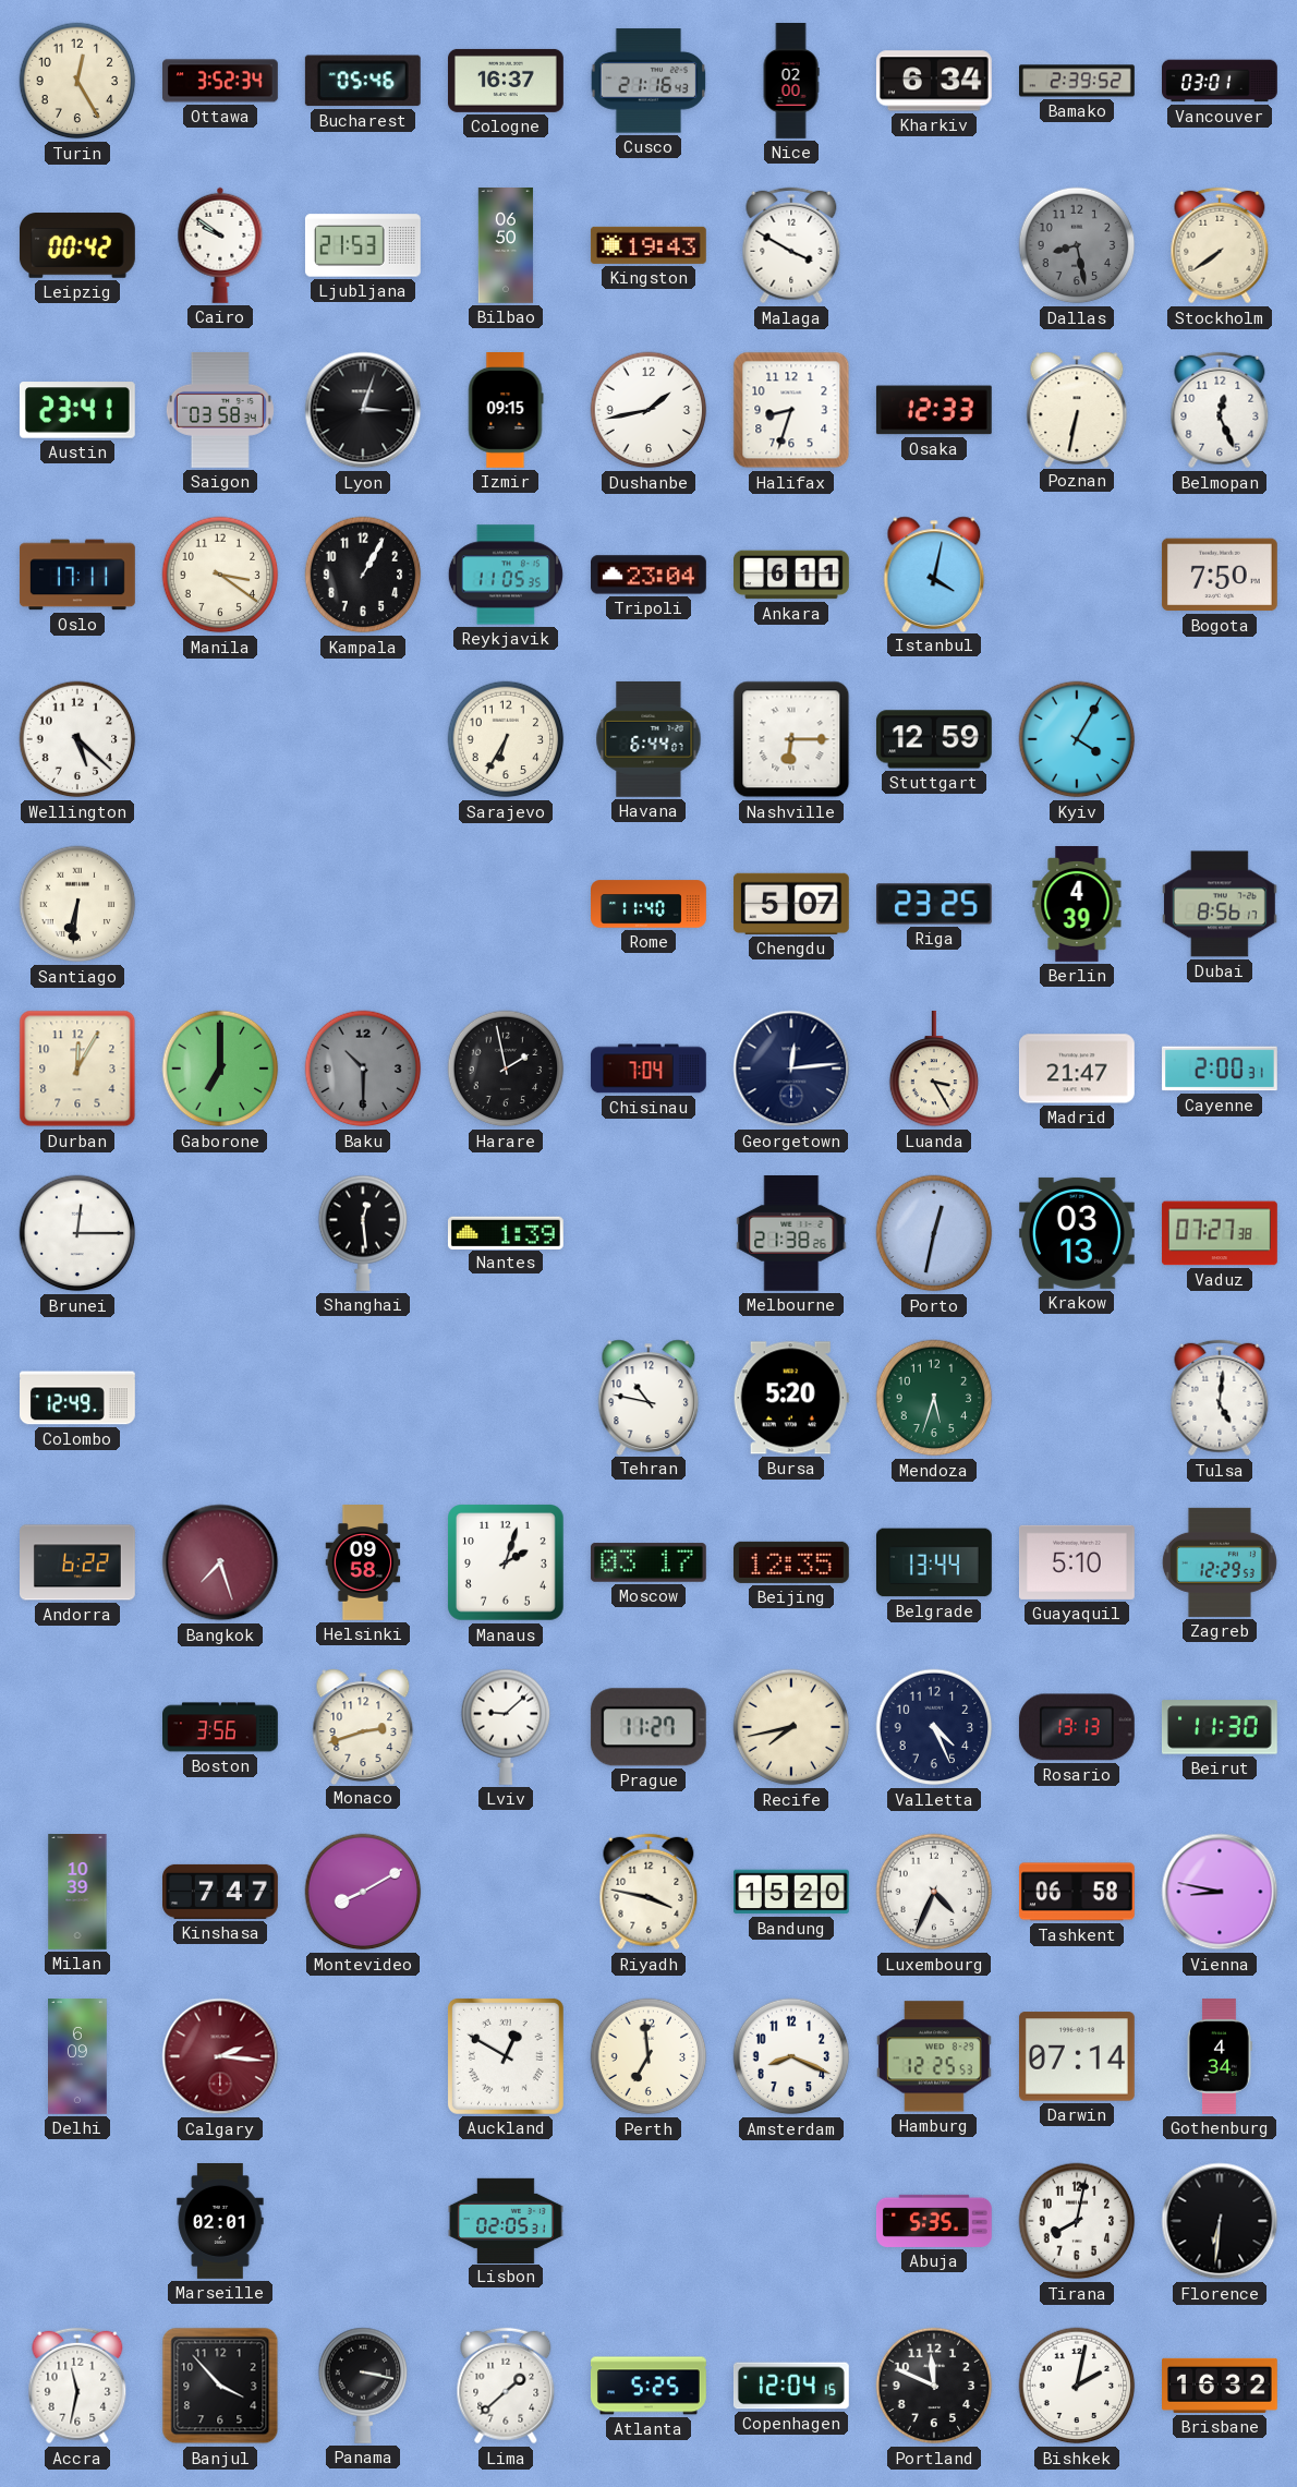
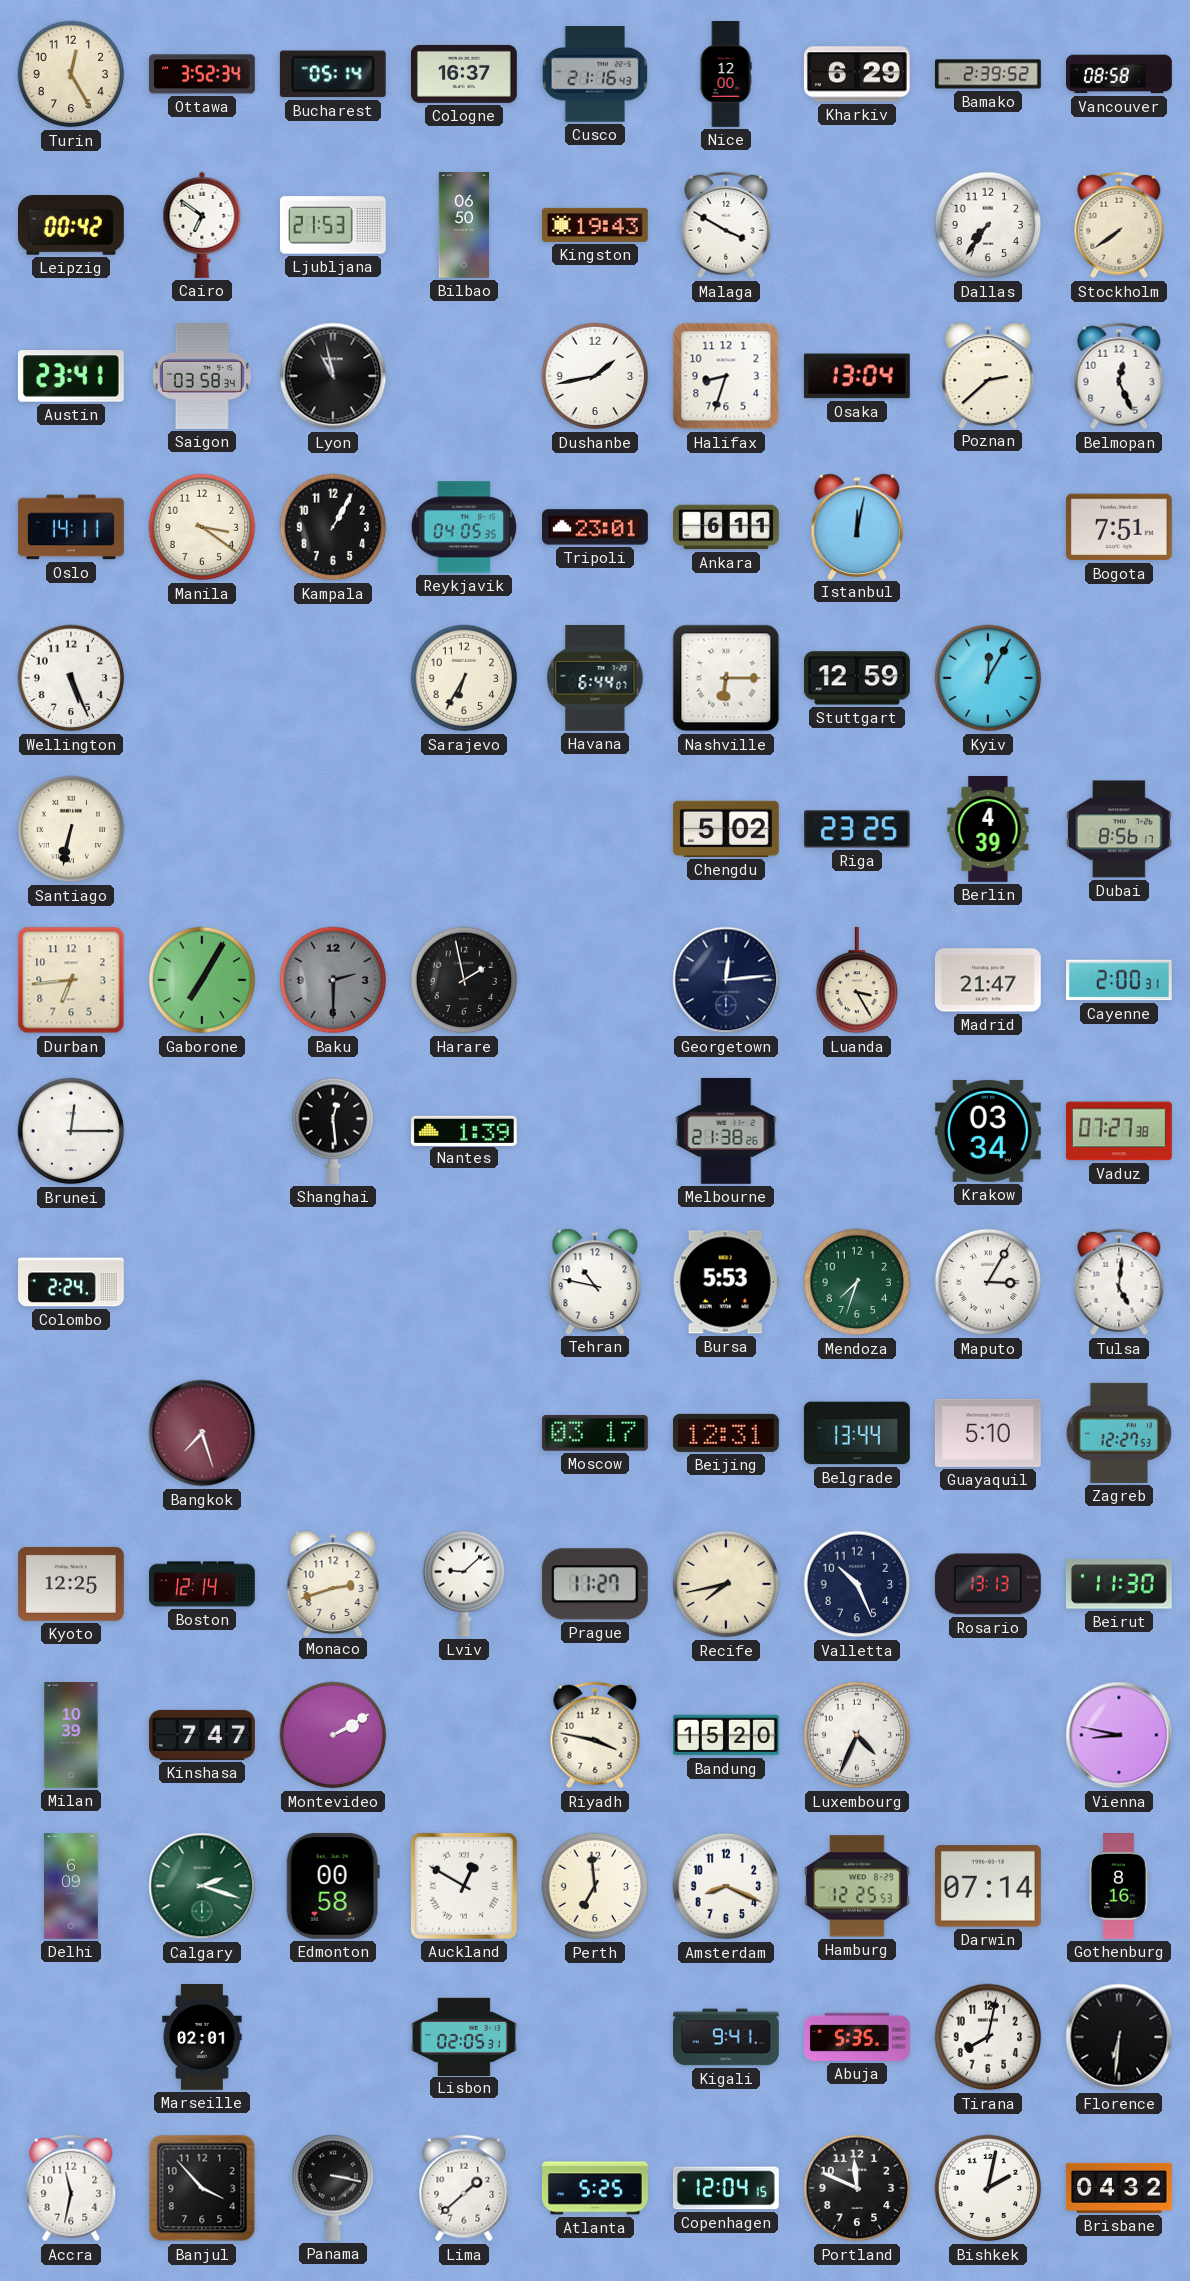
Bucharest: 05:46 -> 05:14
Nice: 02:00 -> 12:00
Kharkiv: 6:34 -> 6:29
Vancouver: 03:01 -> 08:58
Cairo: 9:51 -> 6:51
Dallas: 8:28 -> 7:36
Dallas dial: grey -> white
Lyon: 3:03 -> 10:58
Izmir: 09:15 -> none
Osaka: 12:33 -> 13:04
Poznan: 6:32 -> 2:38
Oslo: 17:11 -> 14:11
Reykjavik: 11:05 -> 04:05
Tripoli: 23:04 -> 23:01
Istanbul: 4:02 -> 12:02
Bogota: 7:50 -> 7:51
Wellington: 5:22 -> 5:26
Kyiv: 4:05 -> 12:05
Santiago: 6:31 -> 6:32
Rome: 11:40 -> none
Chengdu: 5:07 -> 5:02
Durban: 12:05 -> 6:44
Gaborone: 7:00 -> 7:05
Baku: 10:30 -> 2:30
Chisinau: 7:04 -> none
Porto: 12:32 -> none
Krakow: 03:13 -> 03:34
Colombo: 12:49 -> 2:24
Bursa: 5:20 -> 5:53
Mendoza: 5:33 -> 7:33
Maputo: none -> 3:05
Andorra: 6:22 -> none
Helsinki: 09:58 -> none
Manaus: 2:03 -> none
Beijing: 12:35 -> 12:31
Zagreb: 12:29 -> 12:27
Kyoto: none -> 12:25
Boston: 3:56 -> 12:14
Valletta: 4:26 -> 10:26
Montevideo: 8:10 -> 2:10
Tashkent: 06:58 -> none
Calgary: 2:16 -> 2:18
Calgary dial: burgundy -> green
Edmonton: none -> 00:58
Gothenburg: 4:34 -> 8:16
Kigali: none -> 9:41
Brisbane: 16:32 -> 04:32
